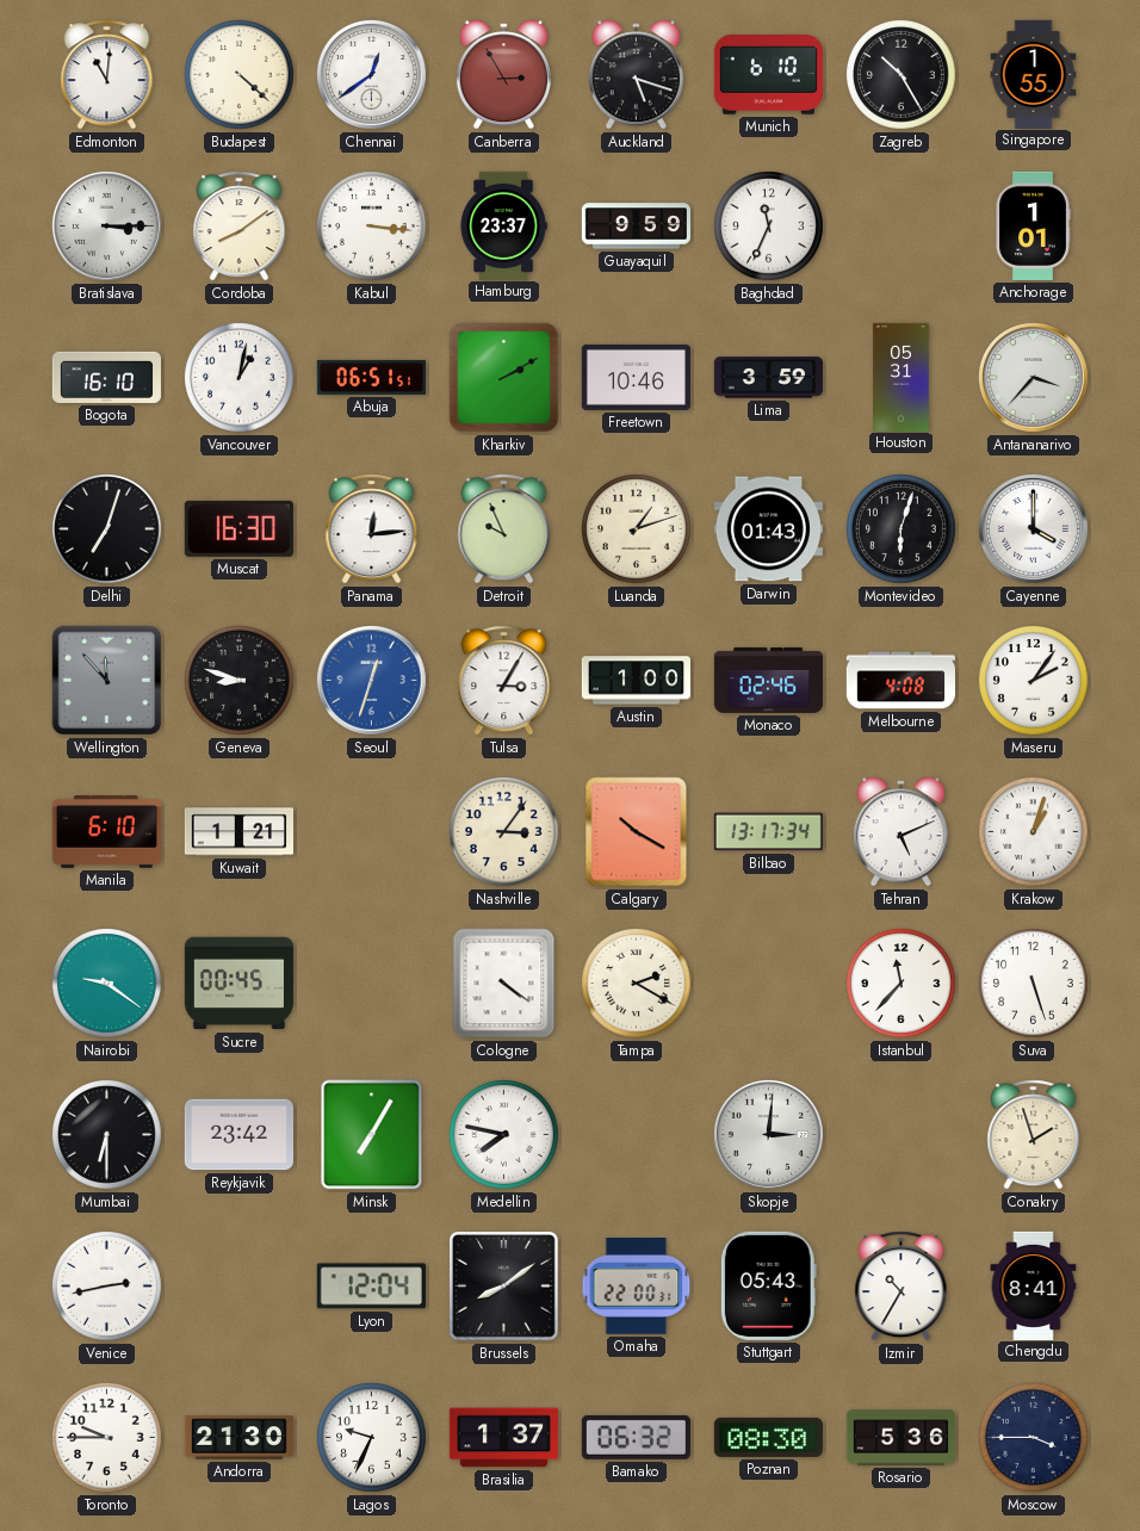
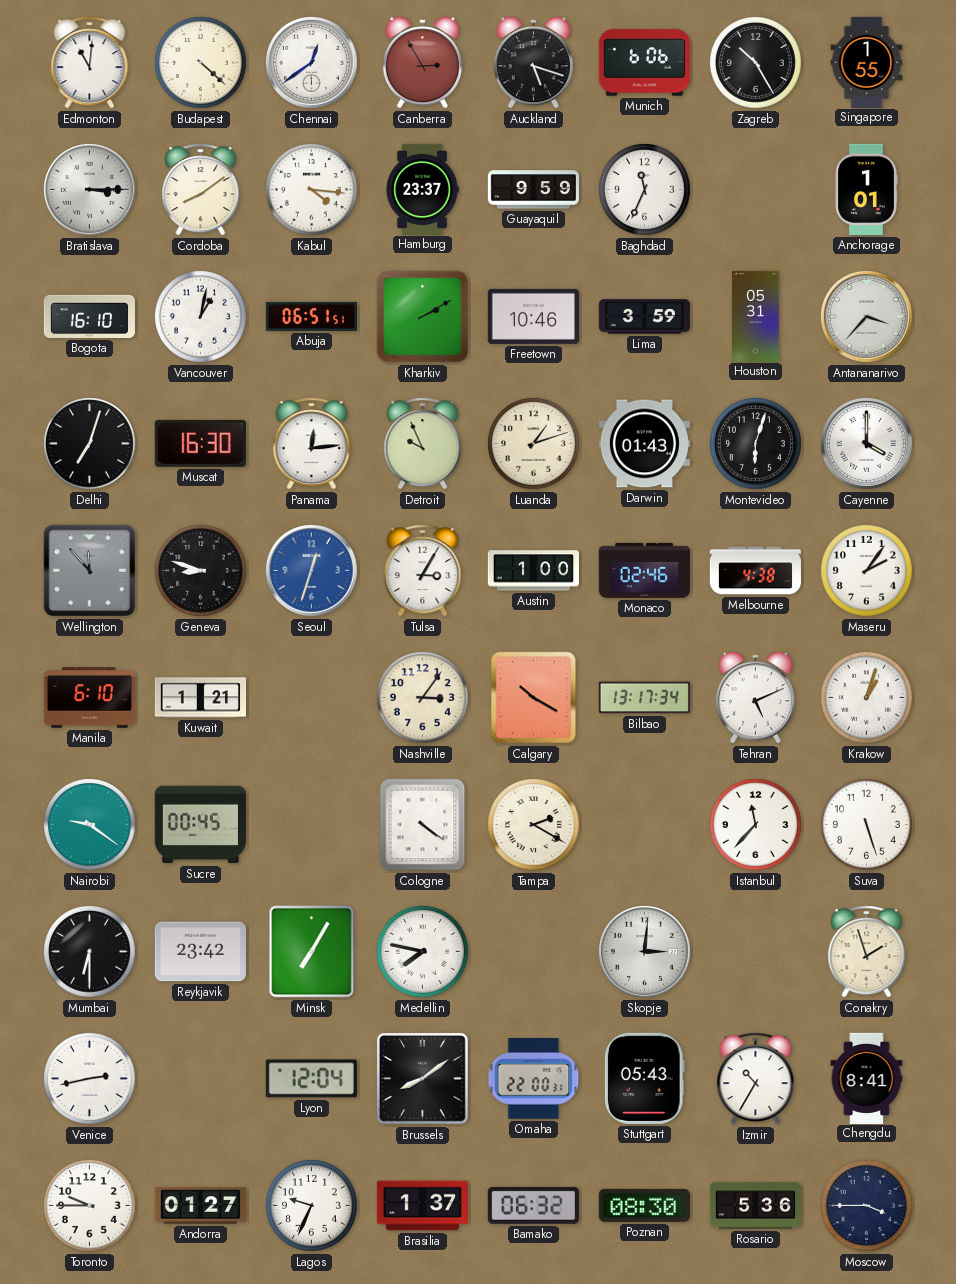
Munich: 6:10 -> 6:06
Kabul: 3:16 -> 4:16
Melbourne: 4:08 -> 4:38
Andorra: 21:30 -> 01:27
